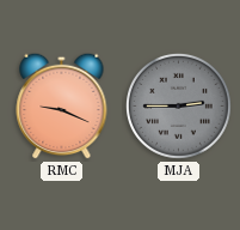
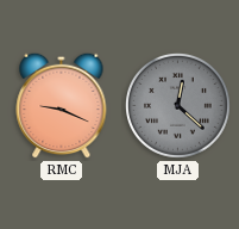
MJA: 2:45 -> 12:22
